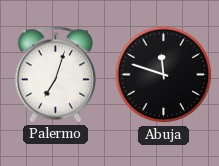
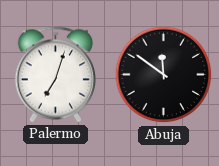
Abuja: 11:48 -> 11:51
